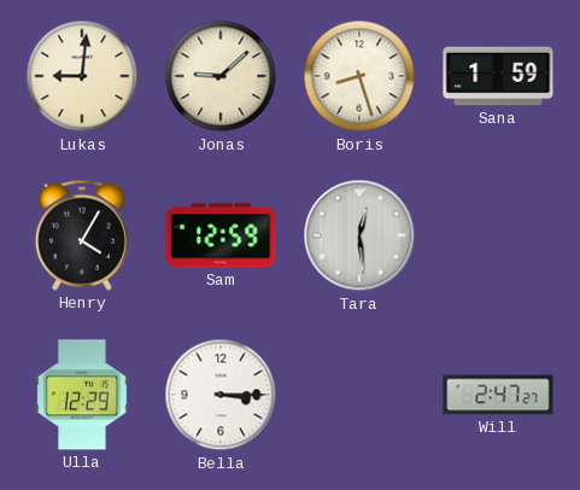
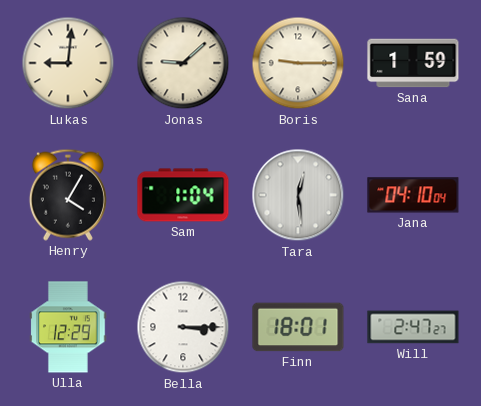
Boris: 8:27 -> 9:15
Sam: 12:59 -> 1:04
Jana: none -> 04:10
Finn: none -> 18:01
